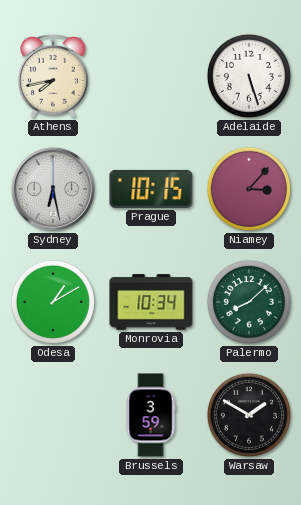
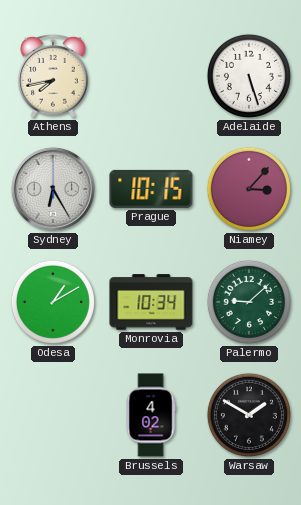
Sydney: 6:28 -> 6:25
Palermo: 8:08 -> 9:08
Brussels: 3:59 -> 4:02
